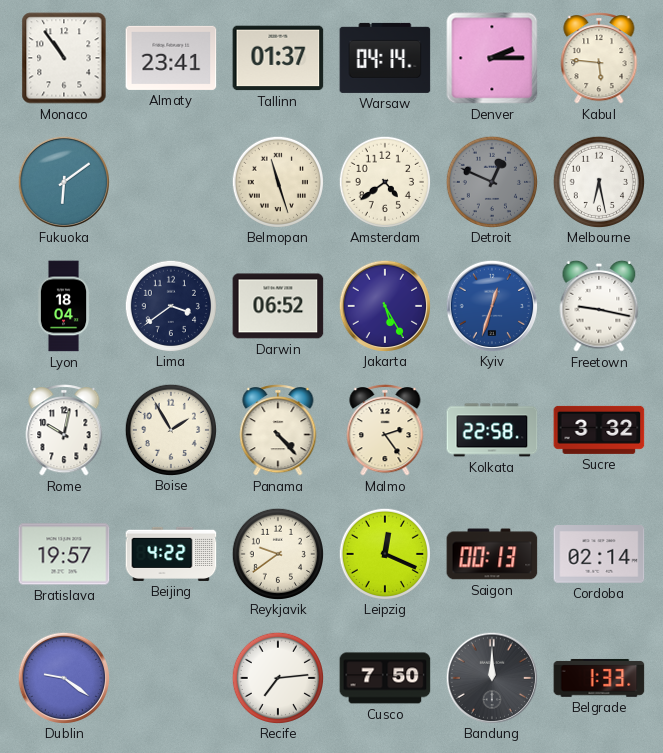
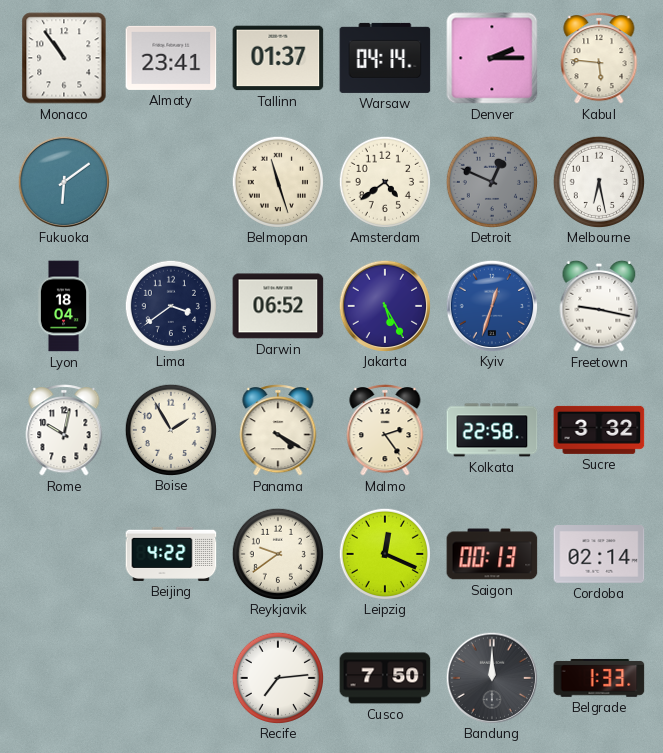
Panama: 4:23 -> 4:20
Bratislava: 19:57 -> none
Dublin: 9:21 -> none
